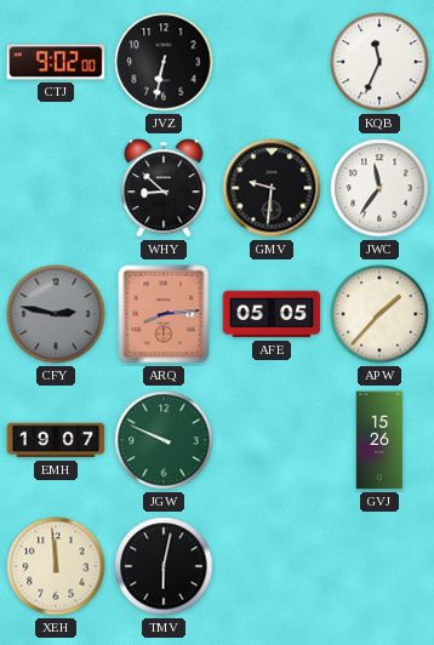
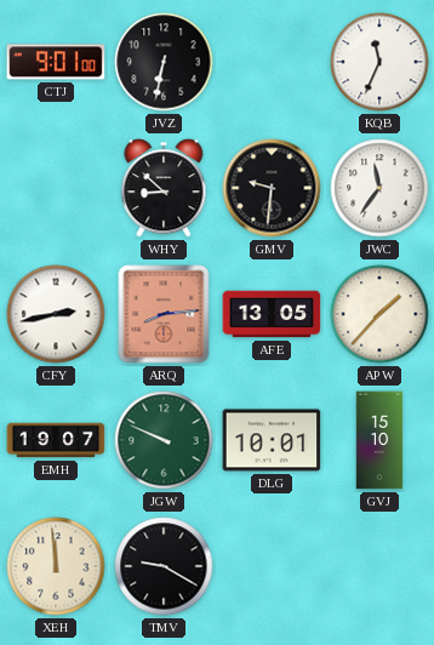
CTJ: 9:02 -> 9:01
CFY: 2:47 -> 2:43
CFY dial: grey -> white
AFE: 05:05 -> 13:05
DLG: none -> 10:01
GVJ: 15:26 -> 15:10
TMV: 6:02 -> 9:20
